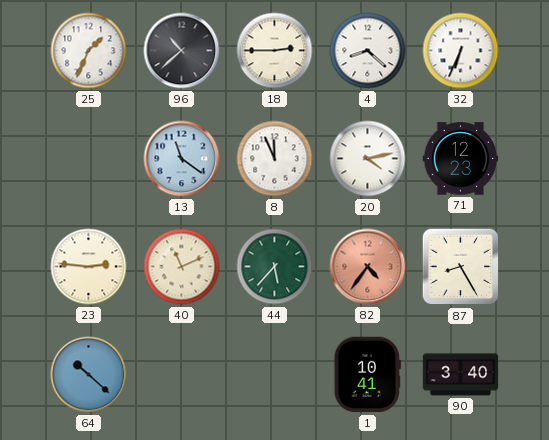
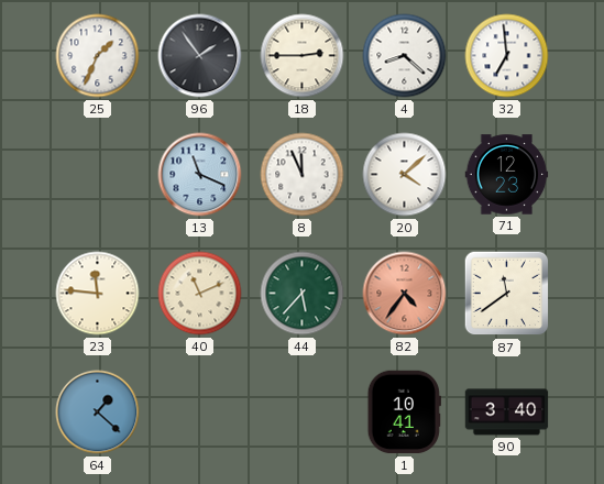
96: 10:38 -> 1:54
32: 6:34 -> 6:59
13: 11:21 -> 11:19
20: 4:13 -> 4:08
23: 2:46 -> 11:46
87: 8:25 -> 11:39
64: 10:22 -> 1:22
